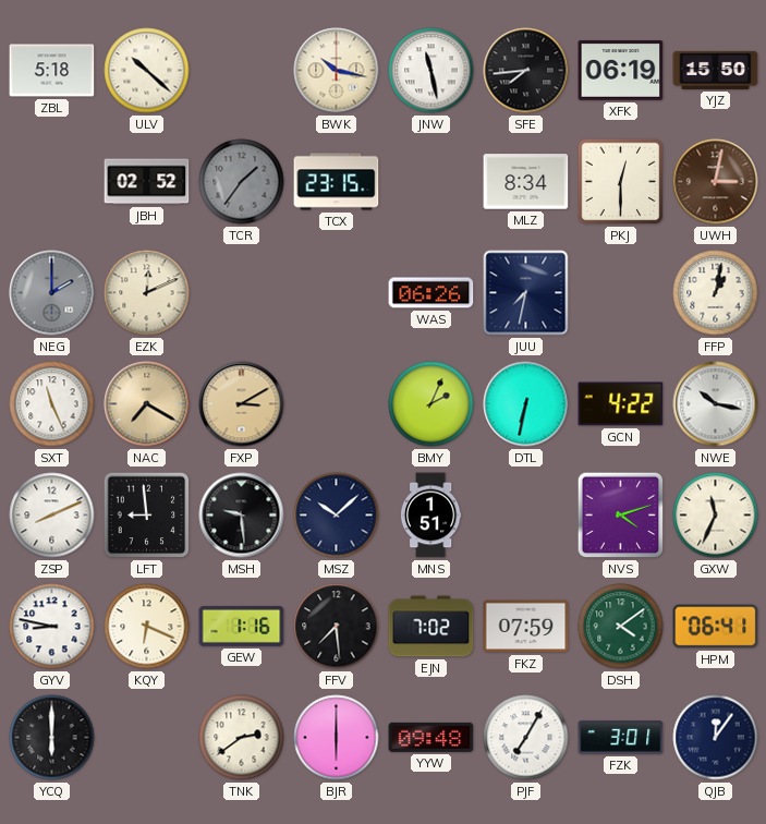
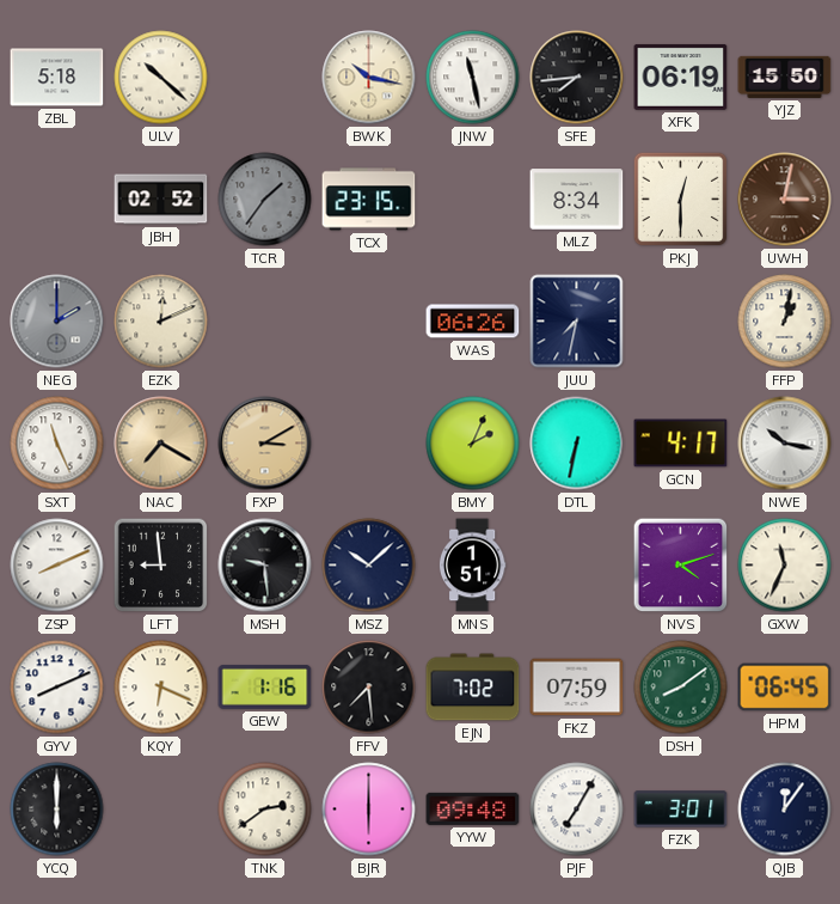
GCN: 4:22 -> 4:17
GYV: 8:47 -> 8:11
DSH: 4:09 -> 8:09
HPM: 06:41 -> 06:45
